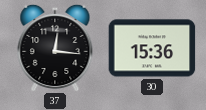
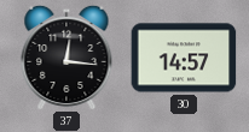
30: 15:36 -> 14:57
